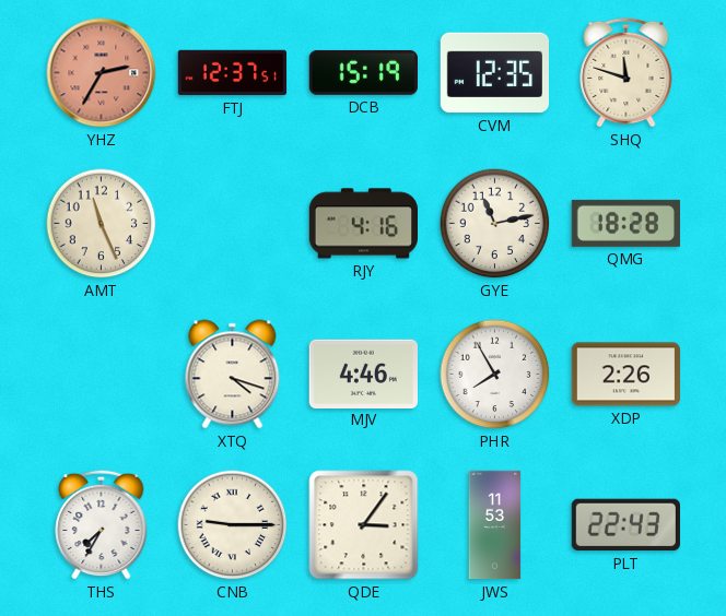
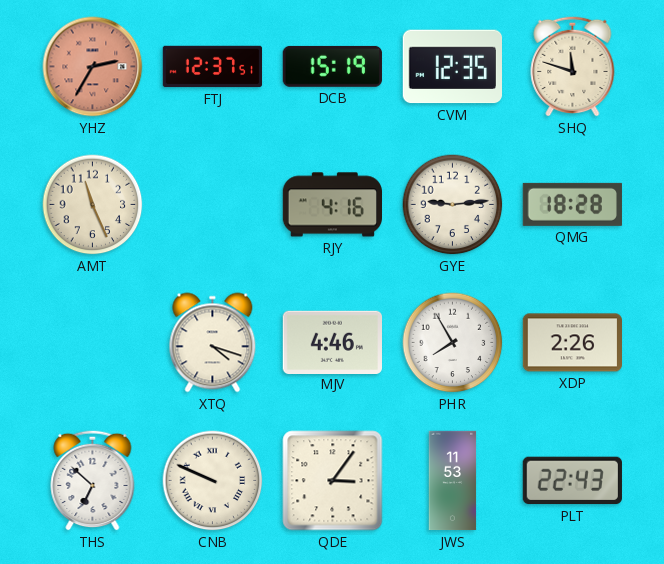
GYE: 11:13 -> 9:14
THS: 7:35 -> 6:52
CNB: 9:15 -> 9:49
